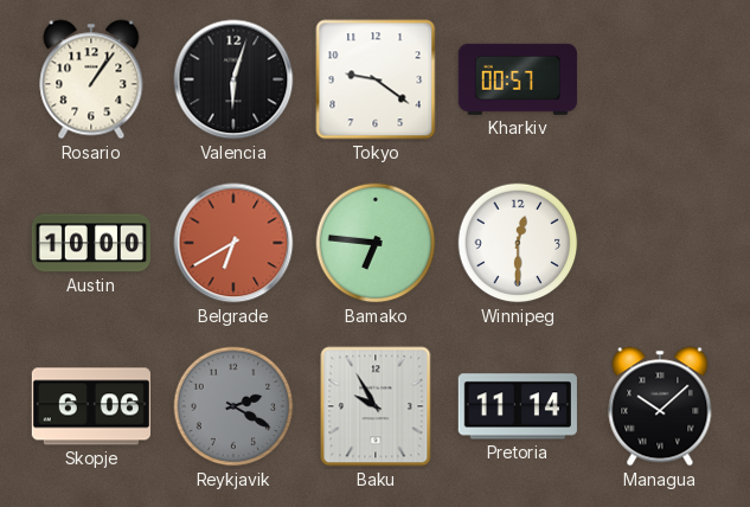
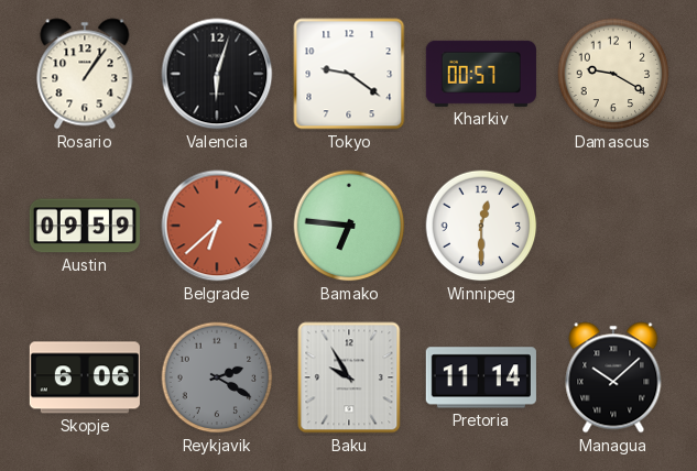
Damascus: none -> 9:20
Austin: 10:00 -> 09:59
Belgrade: 6:40 -> 6:38
